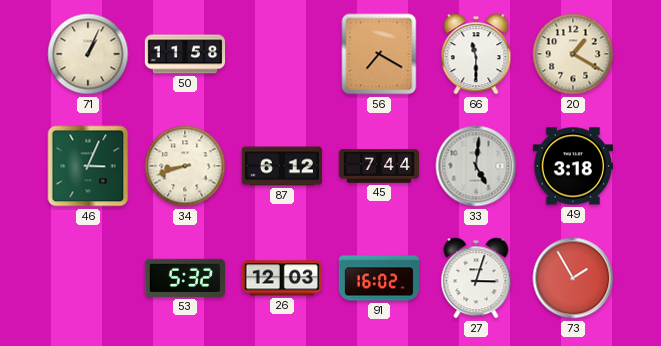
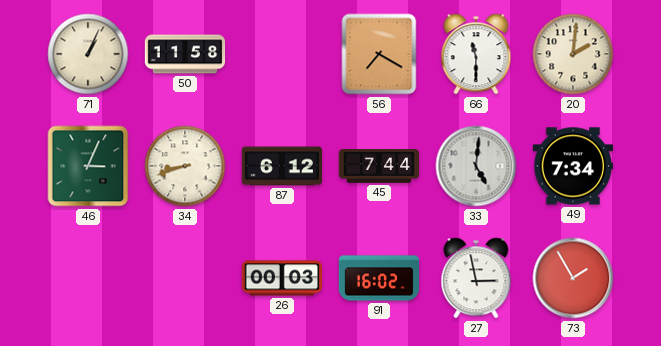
20: 1:20 -> 2:01
49: 3:18 -> 7:34
53: 5:32 -> none
26: 12:03 -> 00:03
27: 3:03 -> 2:58
